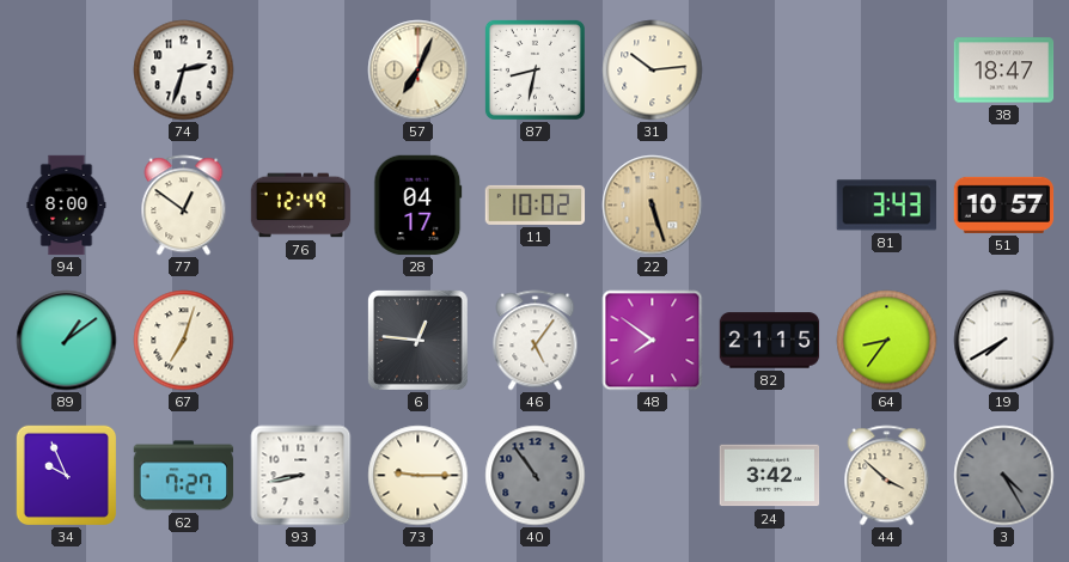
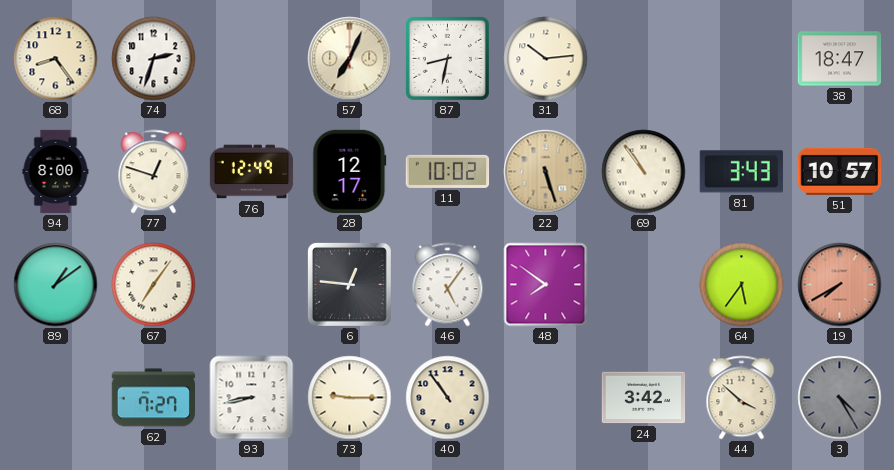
68: none -> 8:24
77: 12:51 -> 12:48
28: 04:17 -> 12:17
69: none -> 10:54
67: 7:03 -> 7:06
82: 21:15 -> none
64: 8:36 -> 5:36
19 dial: white -> salmon
34: 9:56 -> none
40 dial: grey -> cream
